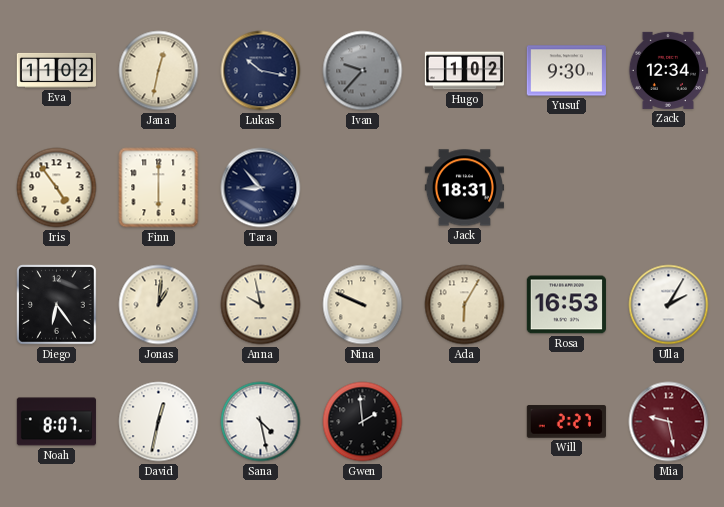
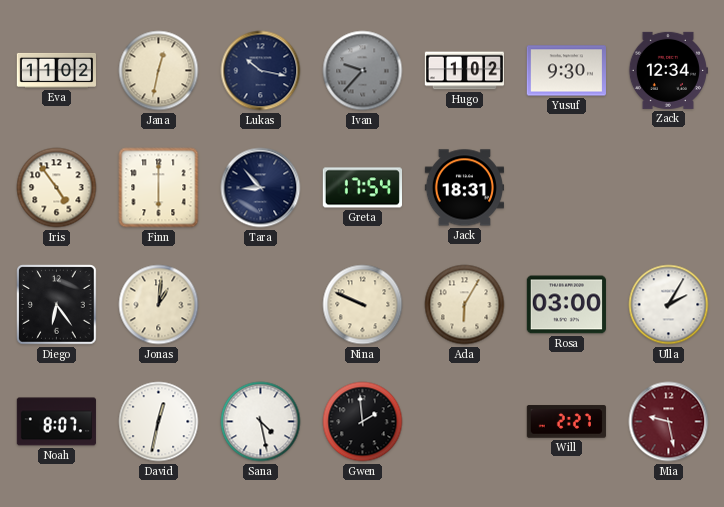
Greta: none -> 17:54
Anna: 9:58 -> none
Rosa: 16:53 -> 03:00
